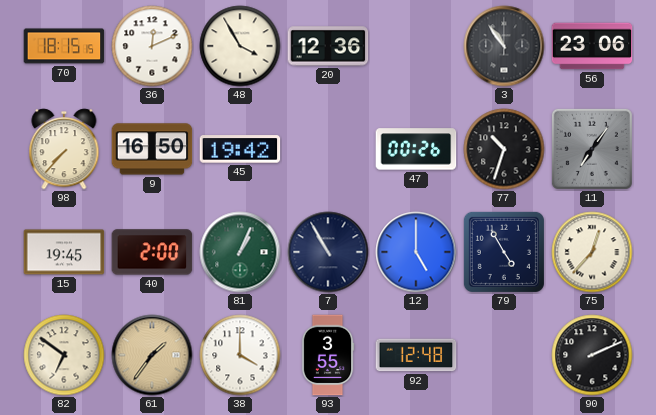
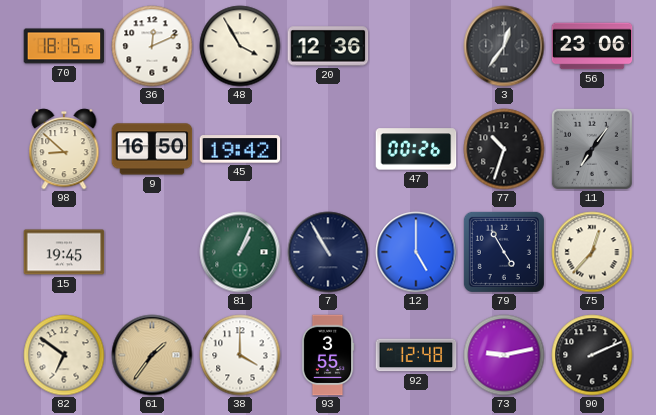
3: 10:54 -> 12:36
98: 7:37 -> 8:52
40: 2:00 -> none
73: none -> 9:13
